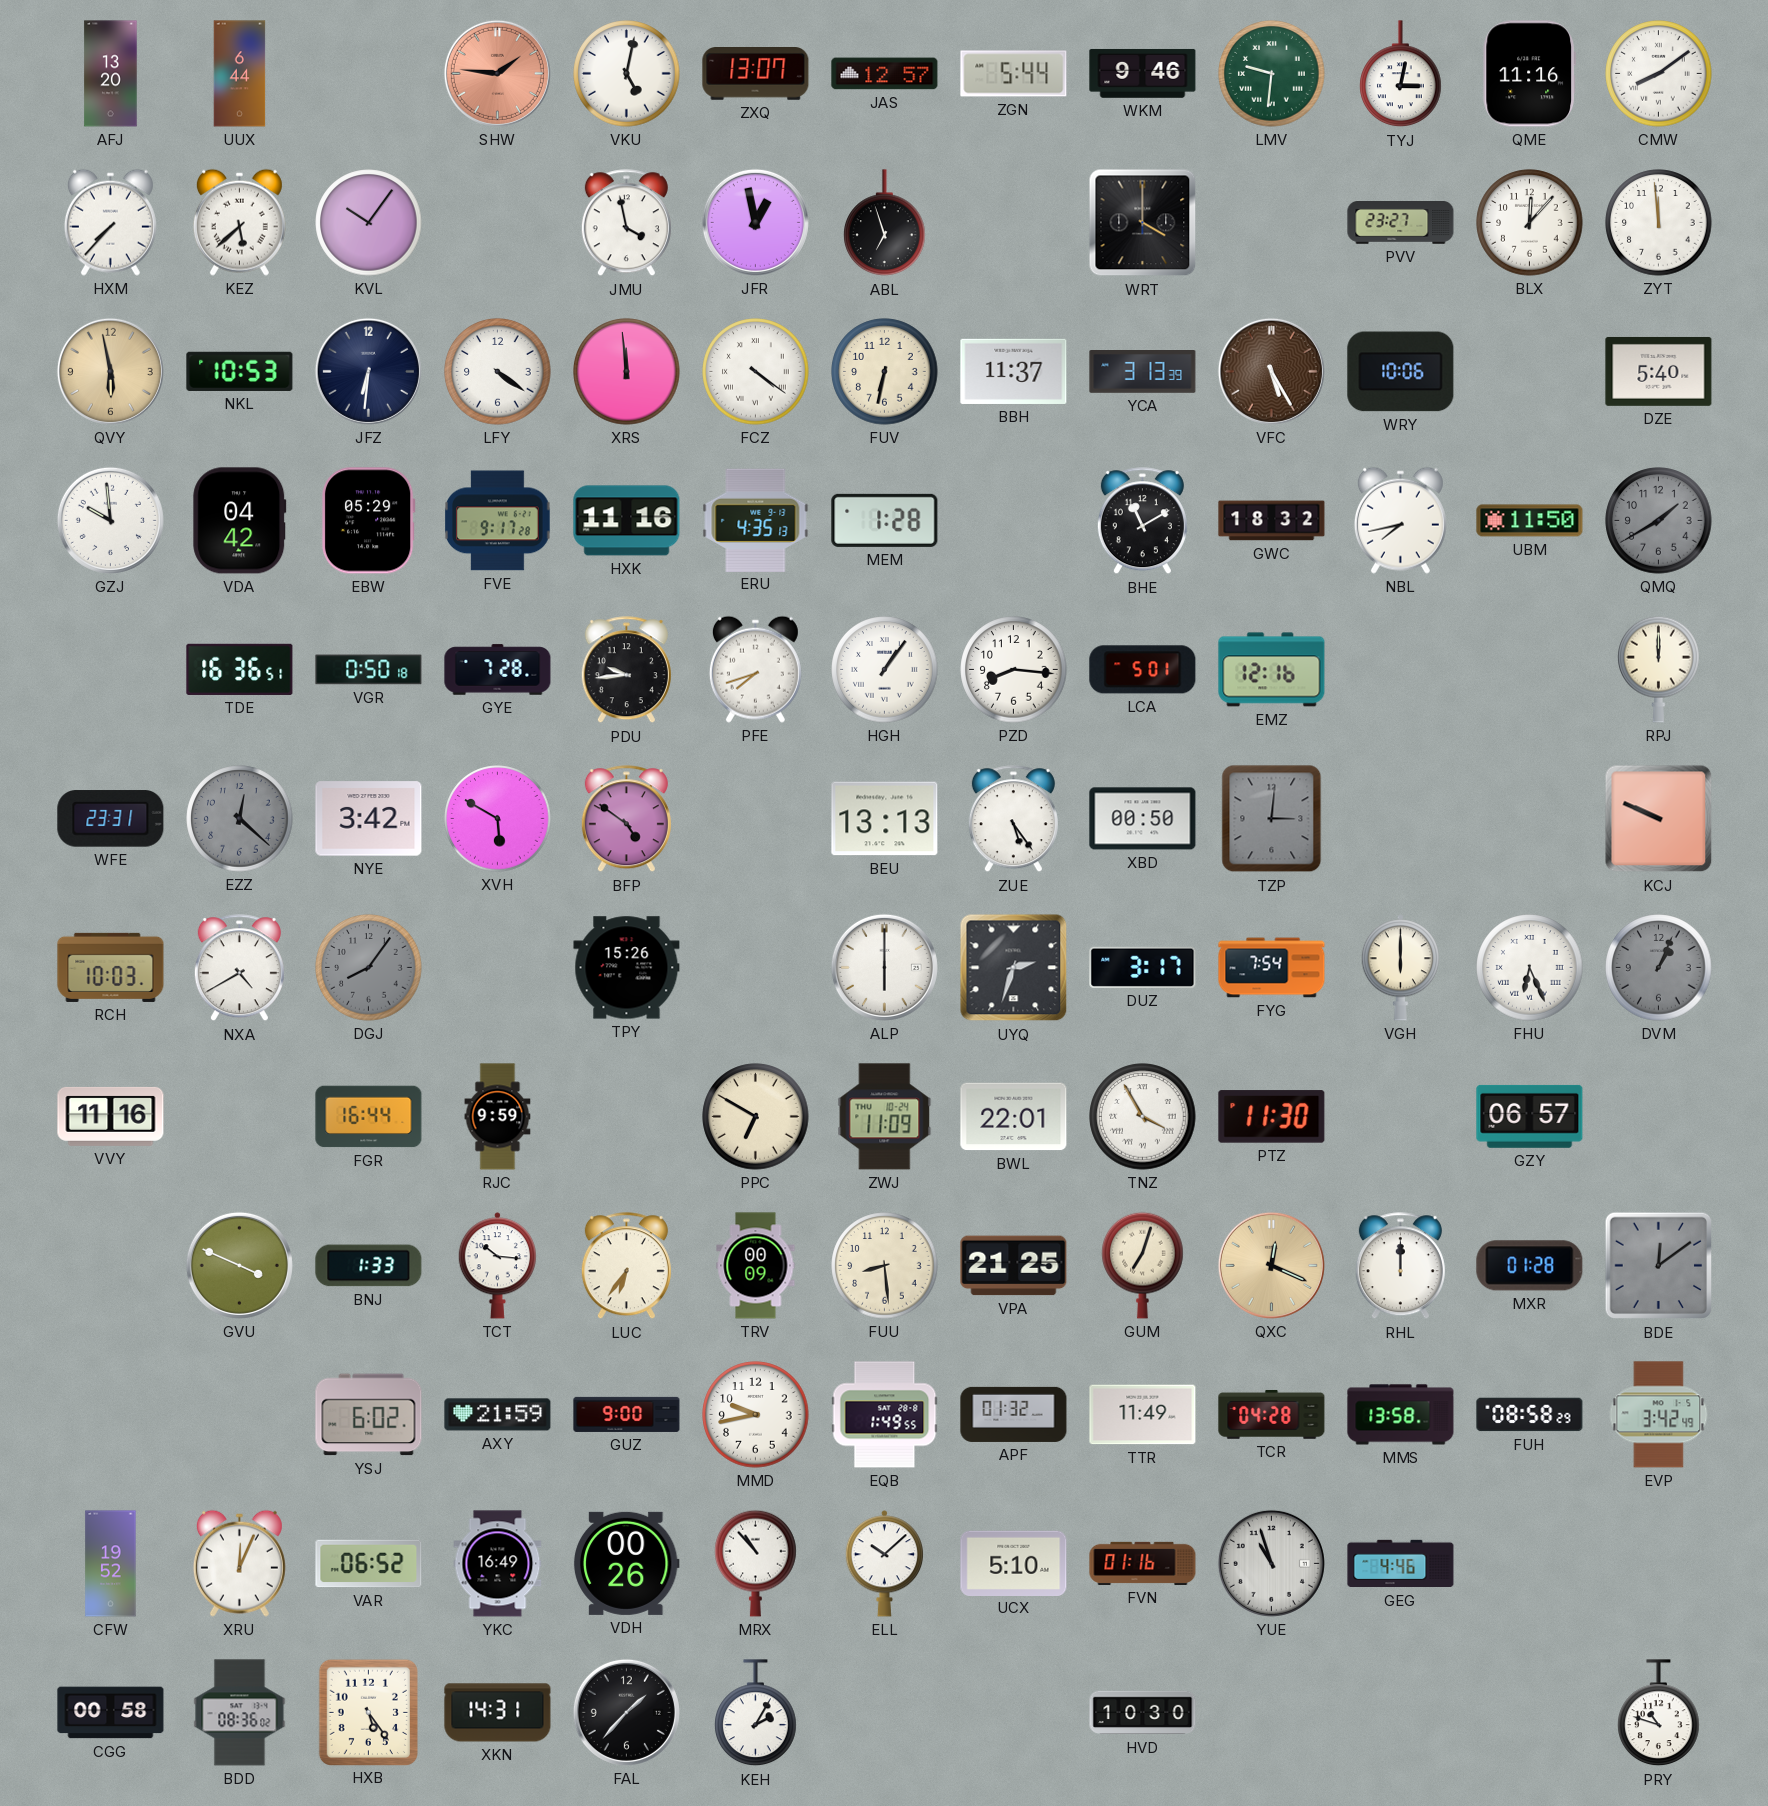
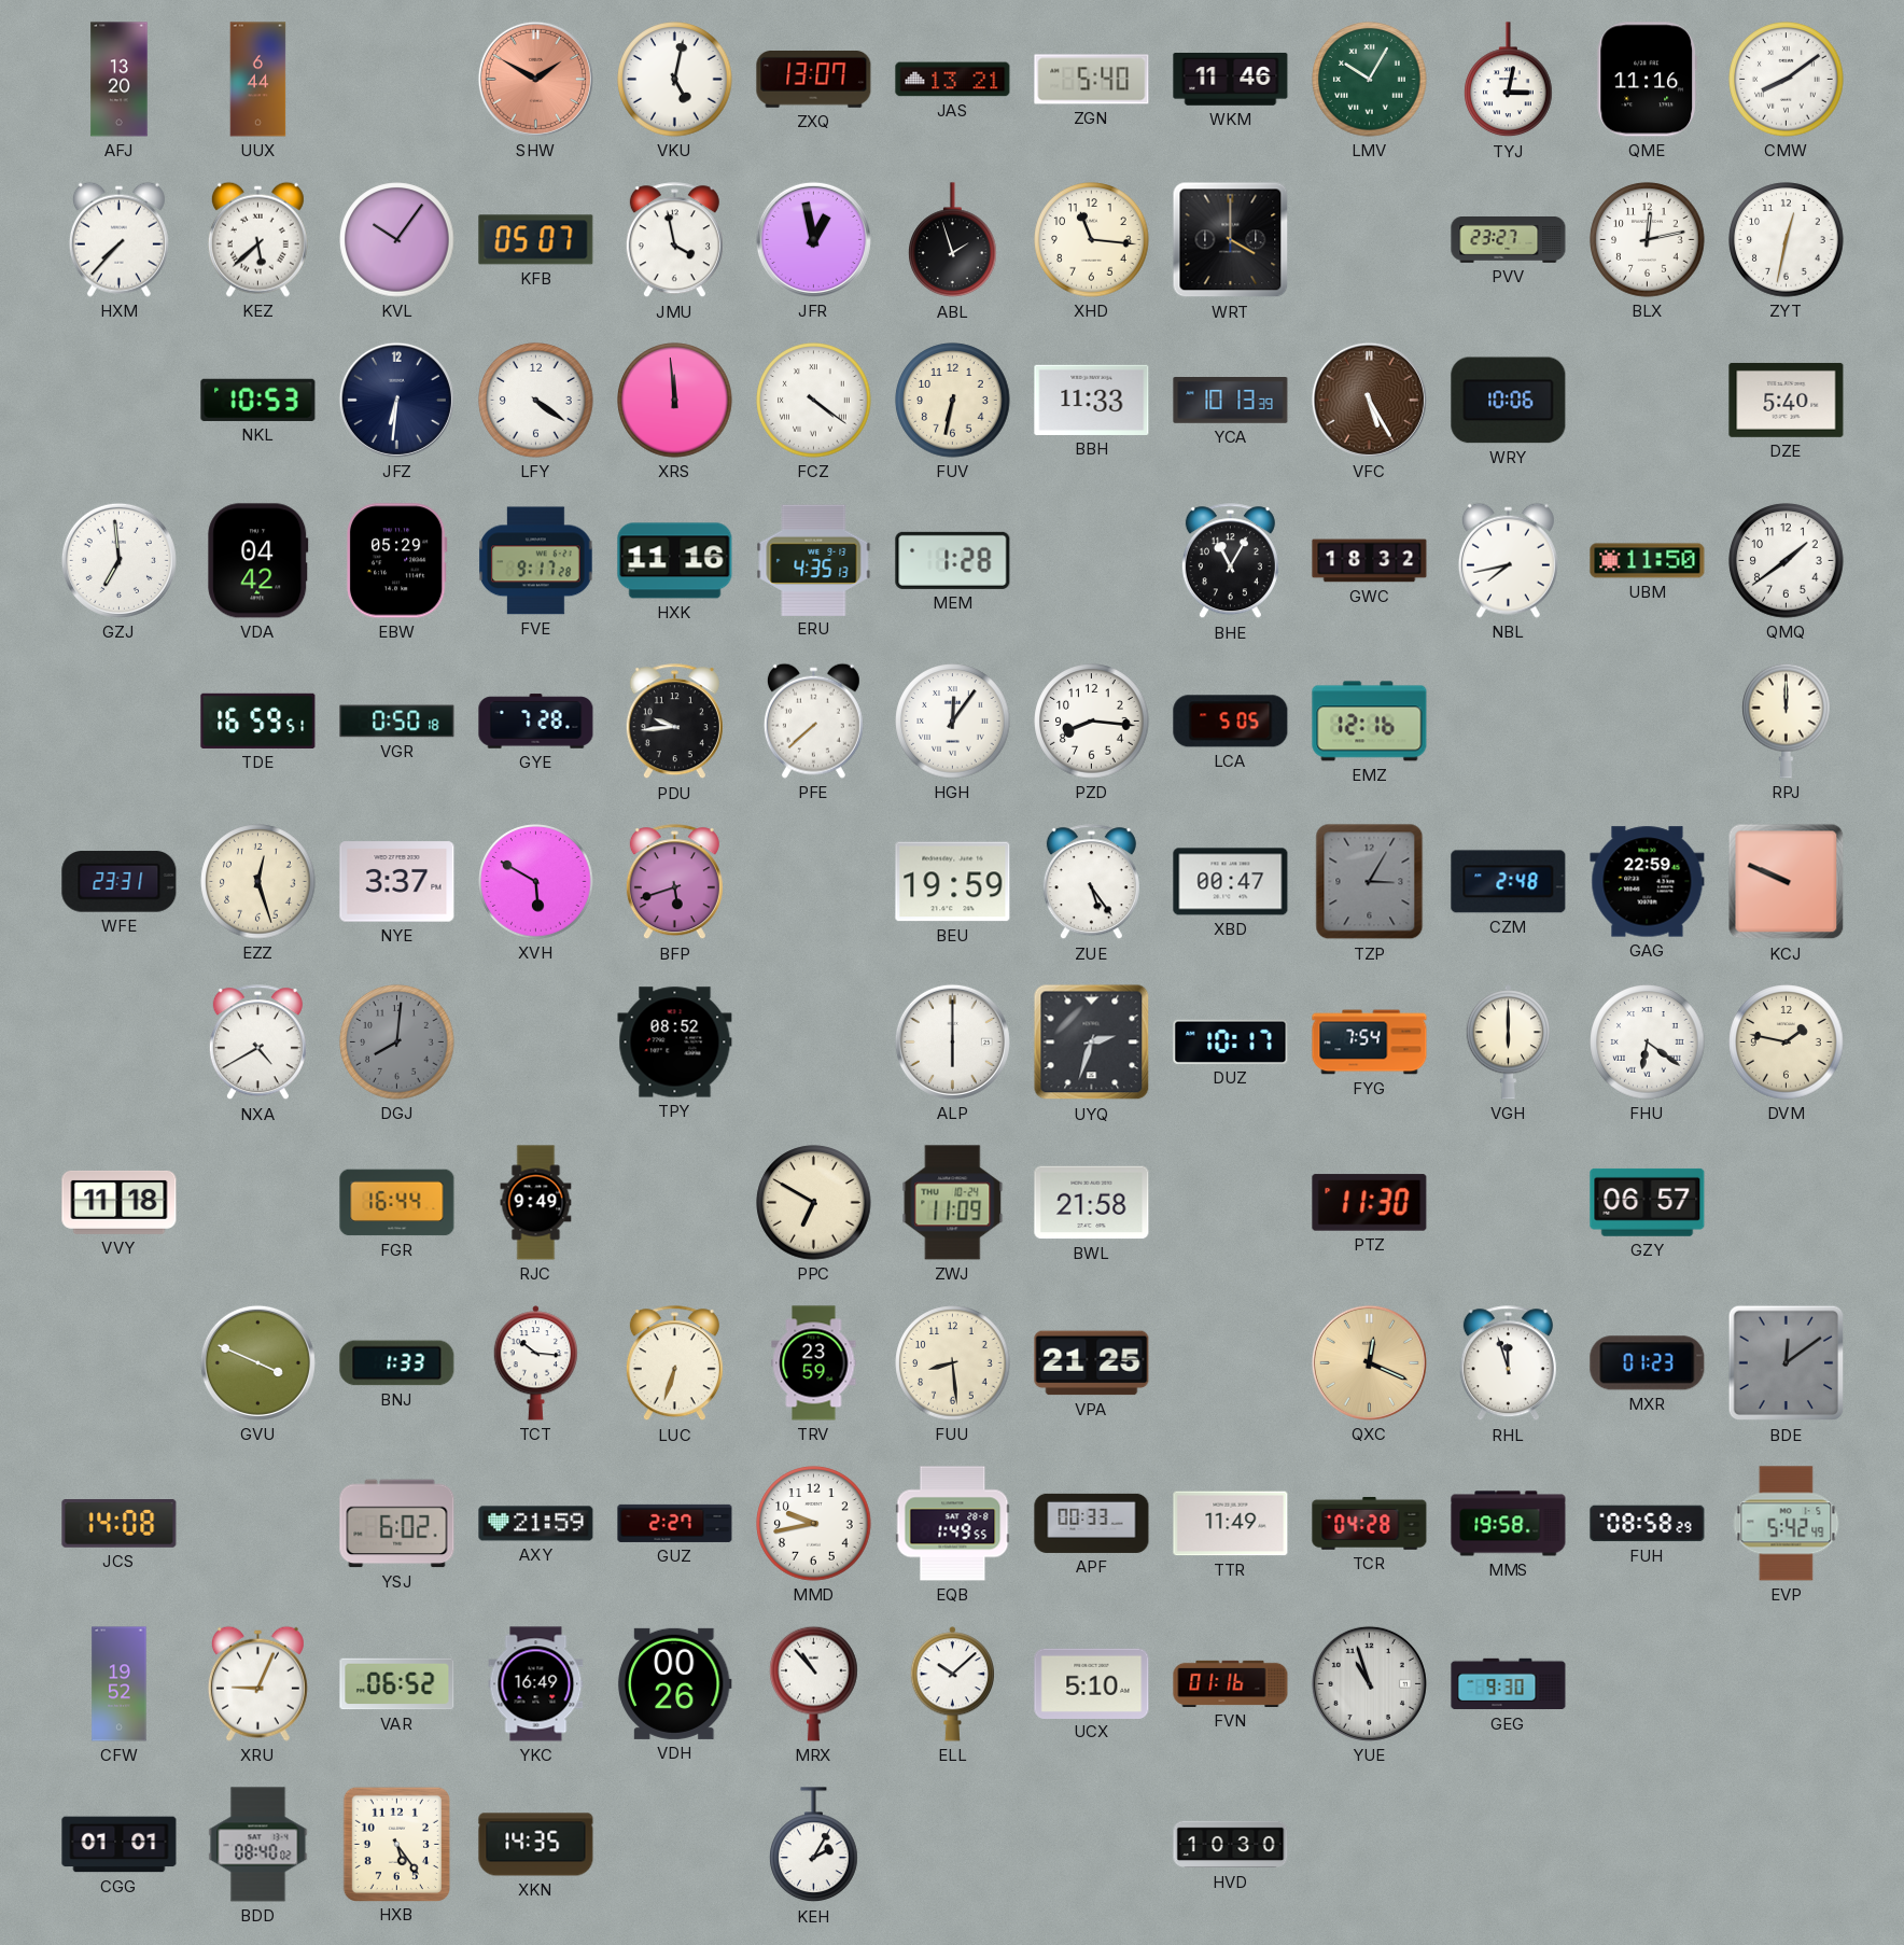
SHW: 1:46 -> 1:50
JAS: 12:57 -> 13:21
ZGN: 5:44 -> 5:40
WKM: 9:46 -> 11:46
LMV: 9:31 -> 10:05
KFB: none -> 05:07
ABL: 6:57 -> 1:57
XHD: none -> 11:16
BLX: 12:07 -> 12:13
ZYT: 11:59 -> 12:32
QVY: 5:58 -> none
BBH: 11:37 -> 11:33
YCA: 3:13 -> 10:13
GZJ: 9:59 -> 6:59
BHE: 11:10 -> 11:05
QMQ: 1:40 -> 1:39
QMQ dial: grey -> white
TDE: 16:36 -> 16:59
PFE: 7:42 -> 7:38
HGH: 1:06 -> 12:06
LCA: 5:01 -> 5:05
EZZ: 12:22 -> 12:27
EZZ dial: grey -> cream
NYE: 3:42 -> 3:37
BFP: 4:51 -> 5:42
BEU: 13:13 -> 19:59
XBD: 00:50 -> 00:47
TZP: 3:01 -> 3:05
CZM: none -> 2:48
GAG: none -> 22:59
RCH: 10:03 -> none
DGJ: 8:06 -> 8:01
TPY: 15:26 -> 08:52
DUZ: 3:17 -> 10:17
FHU: 6:26 -> 6:21
DVM: 1:04 -> 1:47
DVM dial: grey -> cream
VVY: 11:16 -> 11:18
RJC: 9:59 -> 9:49
BWL: 22:01 -> 21:58
TNZ: 3:55 -> none
LUC: 6:36 -> 6:33
TRV: 00:09 -> 23:59
GUM: 7:03 -> none
RHL: 12:00 -> 11:57
MXR: 01:28 -> 01:23
JCS: none -> 14:08
GUZ: 9:00 -> 2:27
APF: 01:32 -> 00:33
MMS: 13:58 -> 19:58
EVP: 3:42 -> 5:42
XRU: 12:04 -> 9:04
GEG: 4:46 -> 9:30
CGG: 00:58 -> 01:01
BDD: 08:36 -> 08:40
XKN: 14:31 -> 14:35
FAL: 1:37 -> none
PRY: 10:48 -> none
